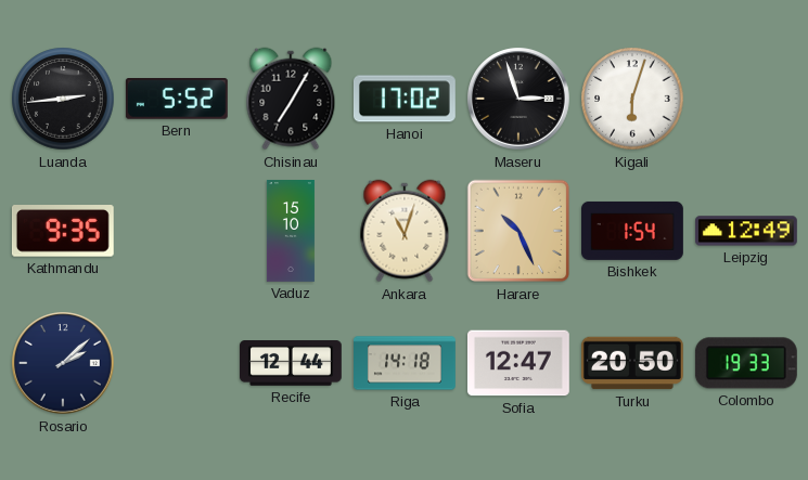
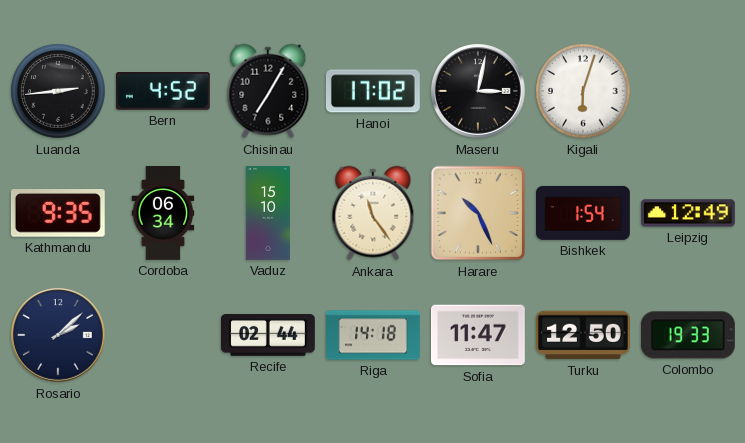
Bern: 5:52 -> 4:52
Maseru: 2:57 -> 3:02
Cordoba: none -> 06:34
Ankara: 11:03 -> 11:24
Recife: 12:44 -> 02:44
Sofia: 12:47 -> 11:47
Turku: 20:50 -> 12:50
